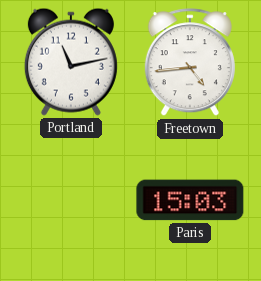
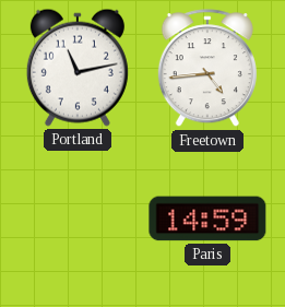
Paris: 15:03 -> 14:59
